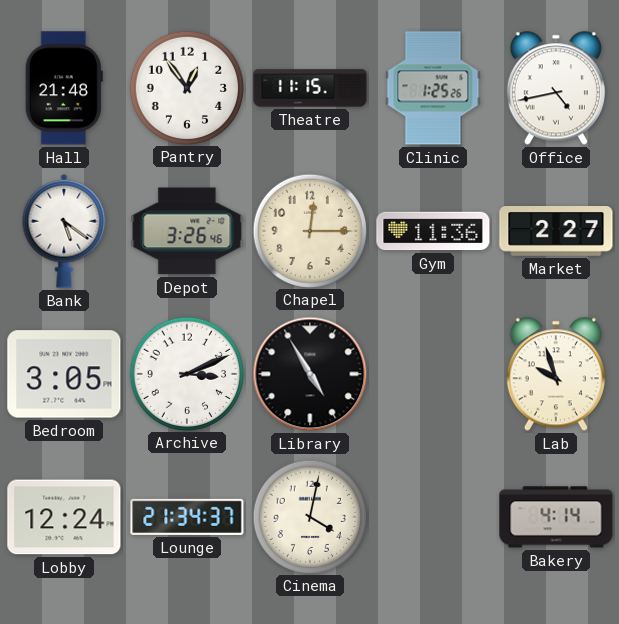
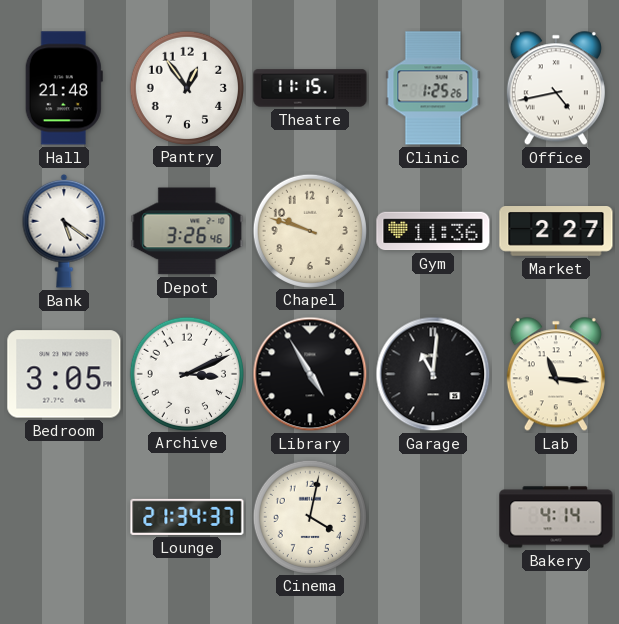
Chapel: 12:15 -> 9:48
Garage: none -> 11:01
Lab: 9:57 -> 11:16
Lobby: 12:24 -> none
